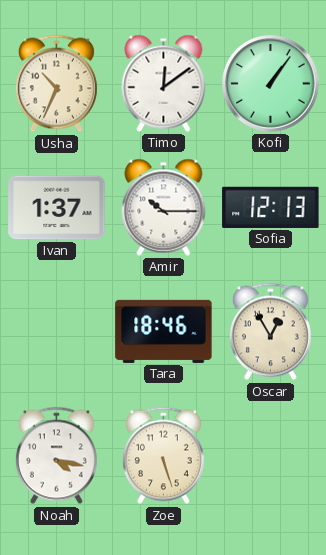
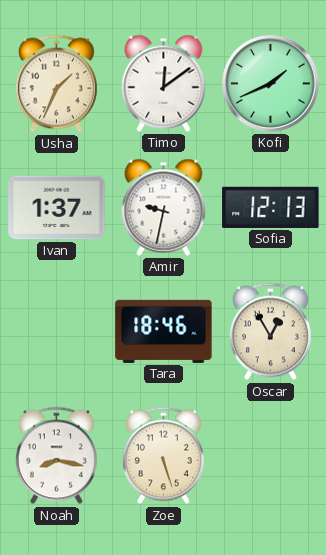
Usha: 10:34 -> 1:34
Kofi: 1:06 -> 1:41
Amir: 10:15 -> 9:32
Noah: 4:17 -> 8:17
